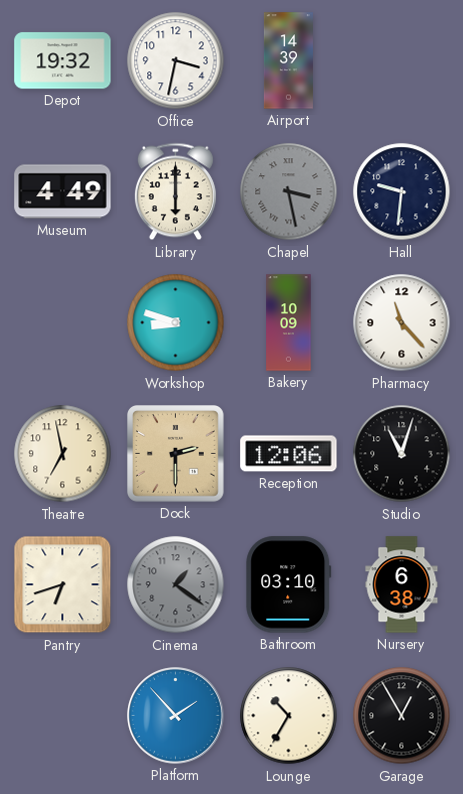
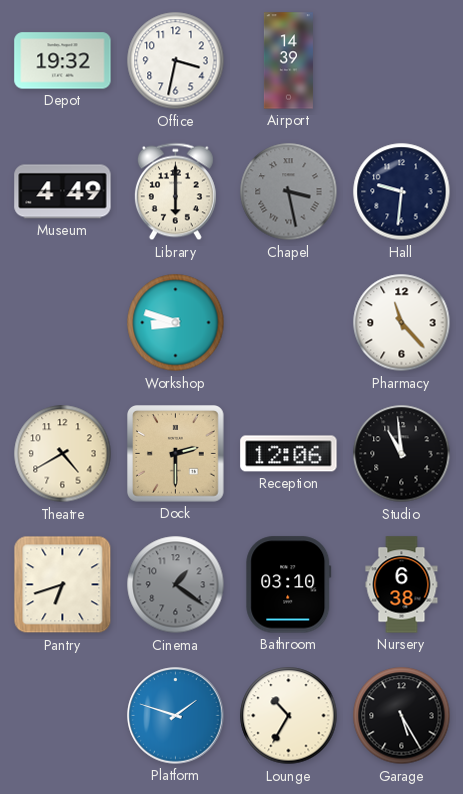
Bakery: 10:09 -> none
Theatre: 6:58 -> 4:40
Studio: 11:03 -> 10:59
Platform: 1:53 -> 1:48
Garage: 12:55 -> 5:25
